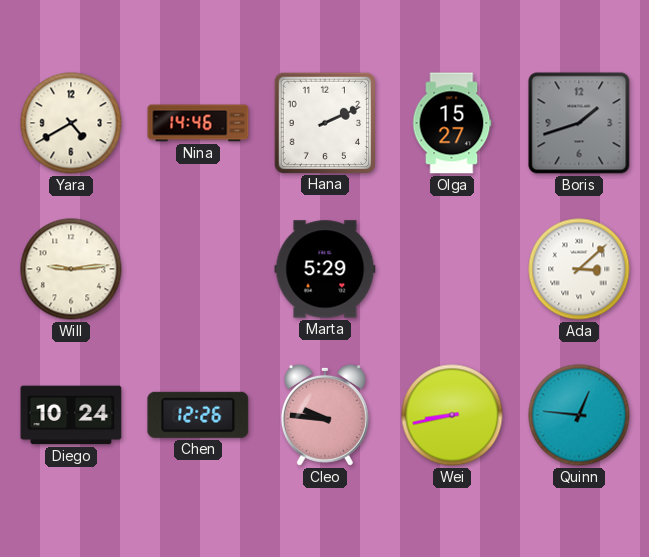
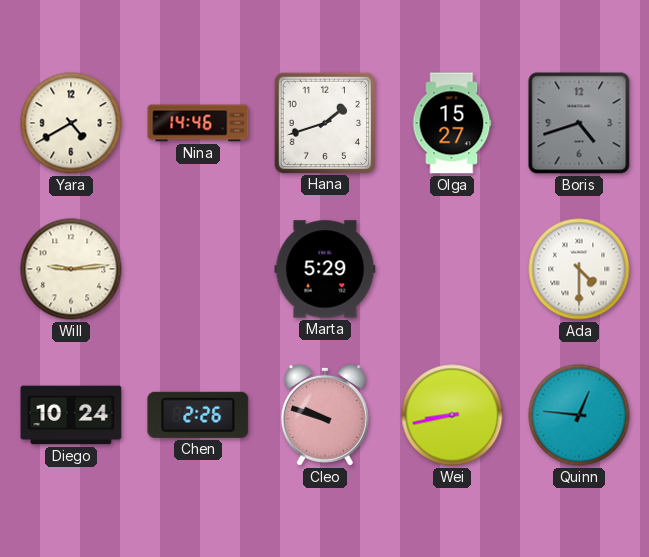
Hana: 2:11 -> 1:42
Boris: 1:42 -> 4:42
Ada: 3:08 -> 4:30
Chen: 12:26 -> 2:26
Cleo: 9:46 -> 9:48
